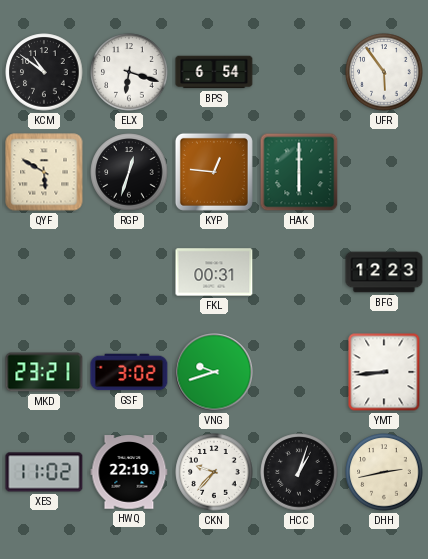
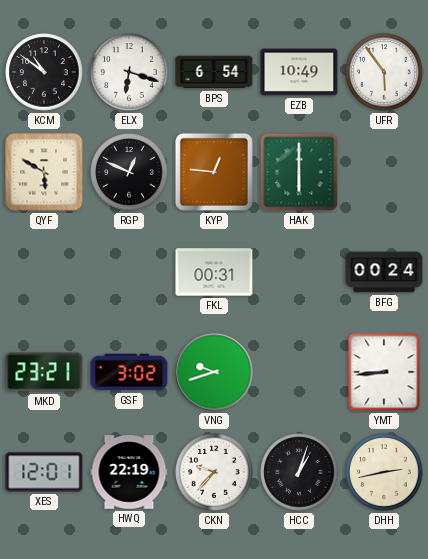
EZB: none -> 10:49
RGP: 12:33 -> 12:49
BFG: 12:23 -> 00:24
XES: 11:02 -> 12:01
